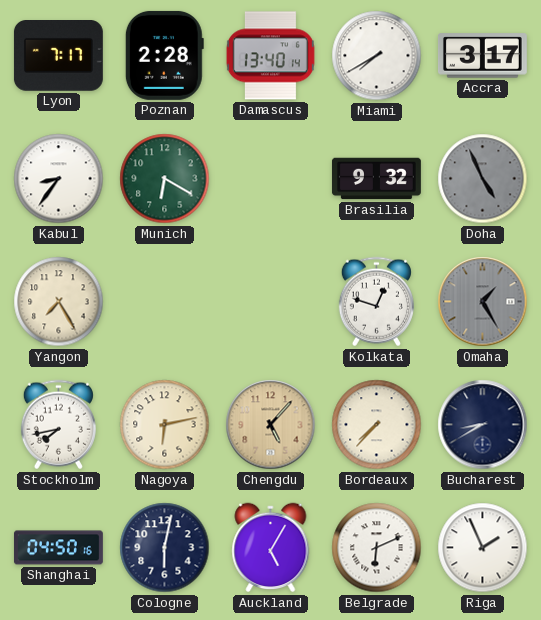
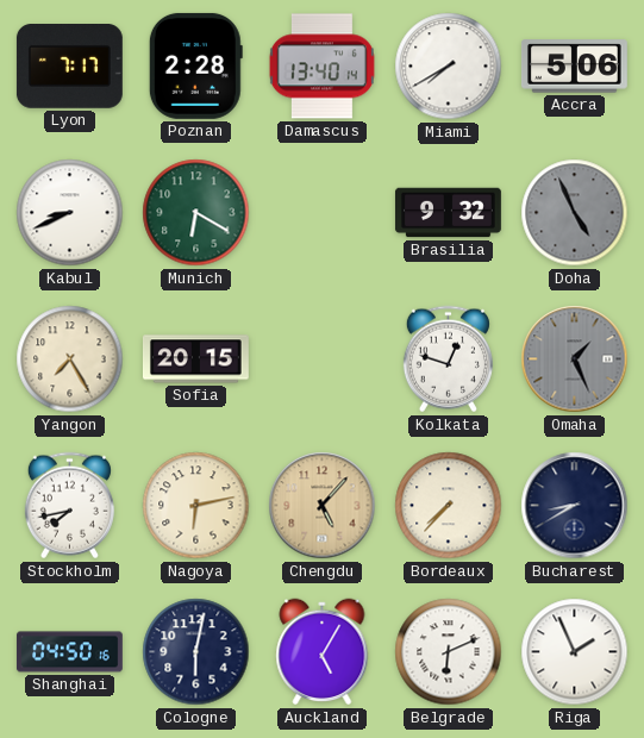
Accra: 3:17 -> 5:06
Kabul: 8:36 -> 8:41
Sofia: none -> 20:15
Omaha: 1:25 -> 1:26
